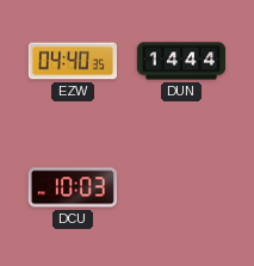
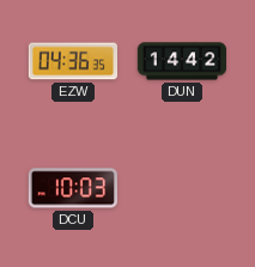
EZW: 04:40 -> 04:36
DUN: 14:44 -> 14:42
